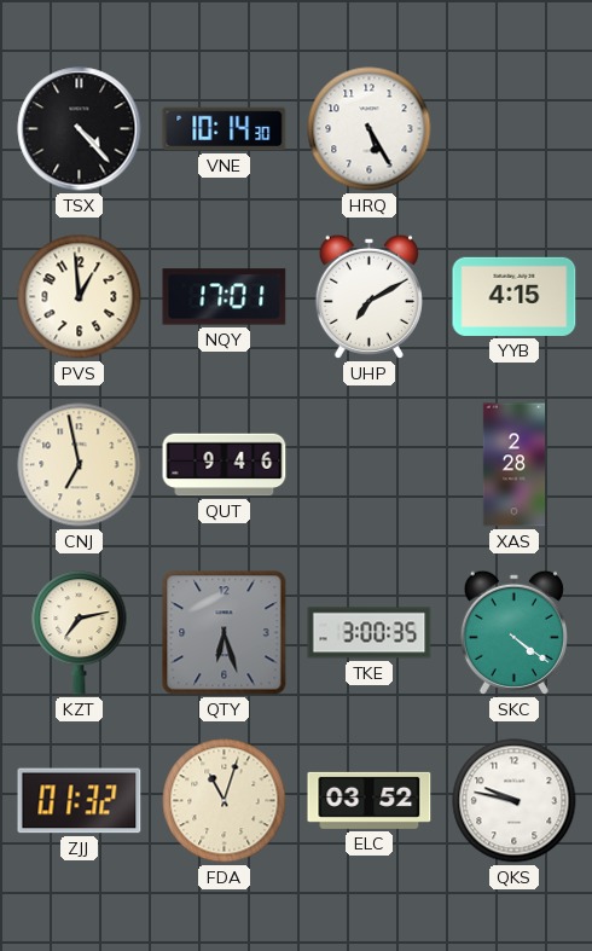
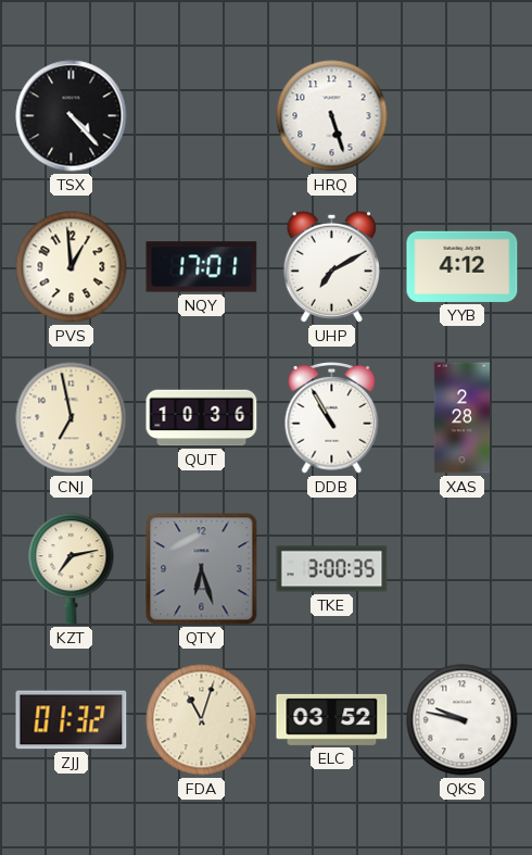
VNE: 10:14 -> none
HRQ: 5:25 -> 5:27
YYB: 4:15 -> 4:12
QUT: 9:46 -> 10:36
DDB: none -> 10:55
SKC: 4:21 -> none
